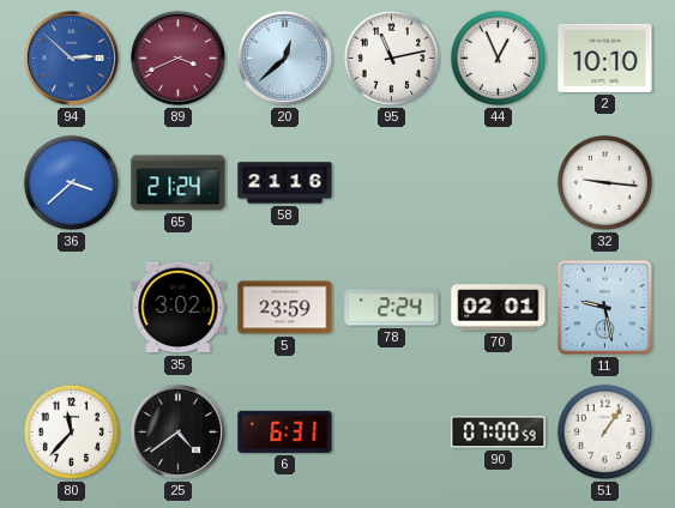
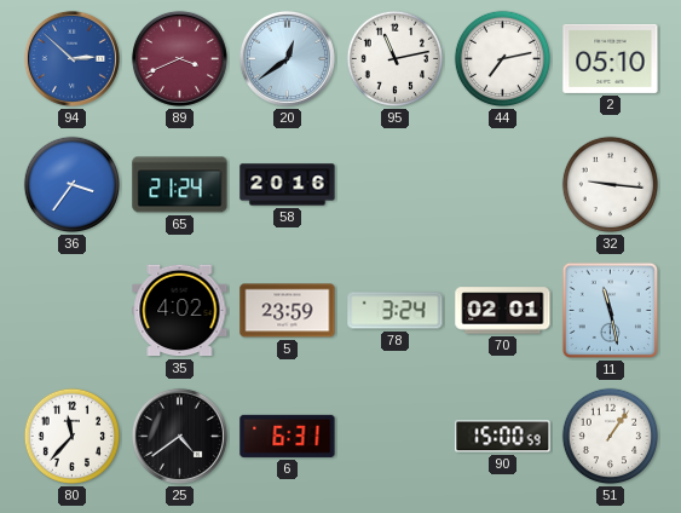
20: 12:38 -> 12:39
44: 12:56 -> 7:13
2: 10:10 -> 05:10
36: 3:38 -> 3:36
58: 21:16 -> 20:16
35: 3:02 -> 4:02
78: 2:24 -> 3:24
11: 9:28 -> 11:28
90: 07:00 -> 15:00
